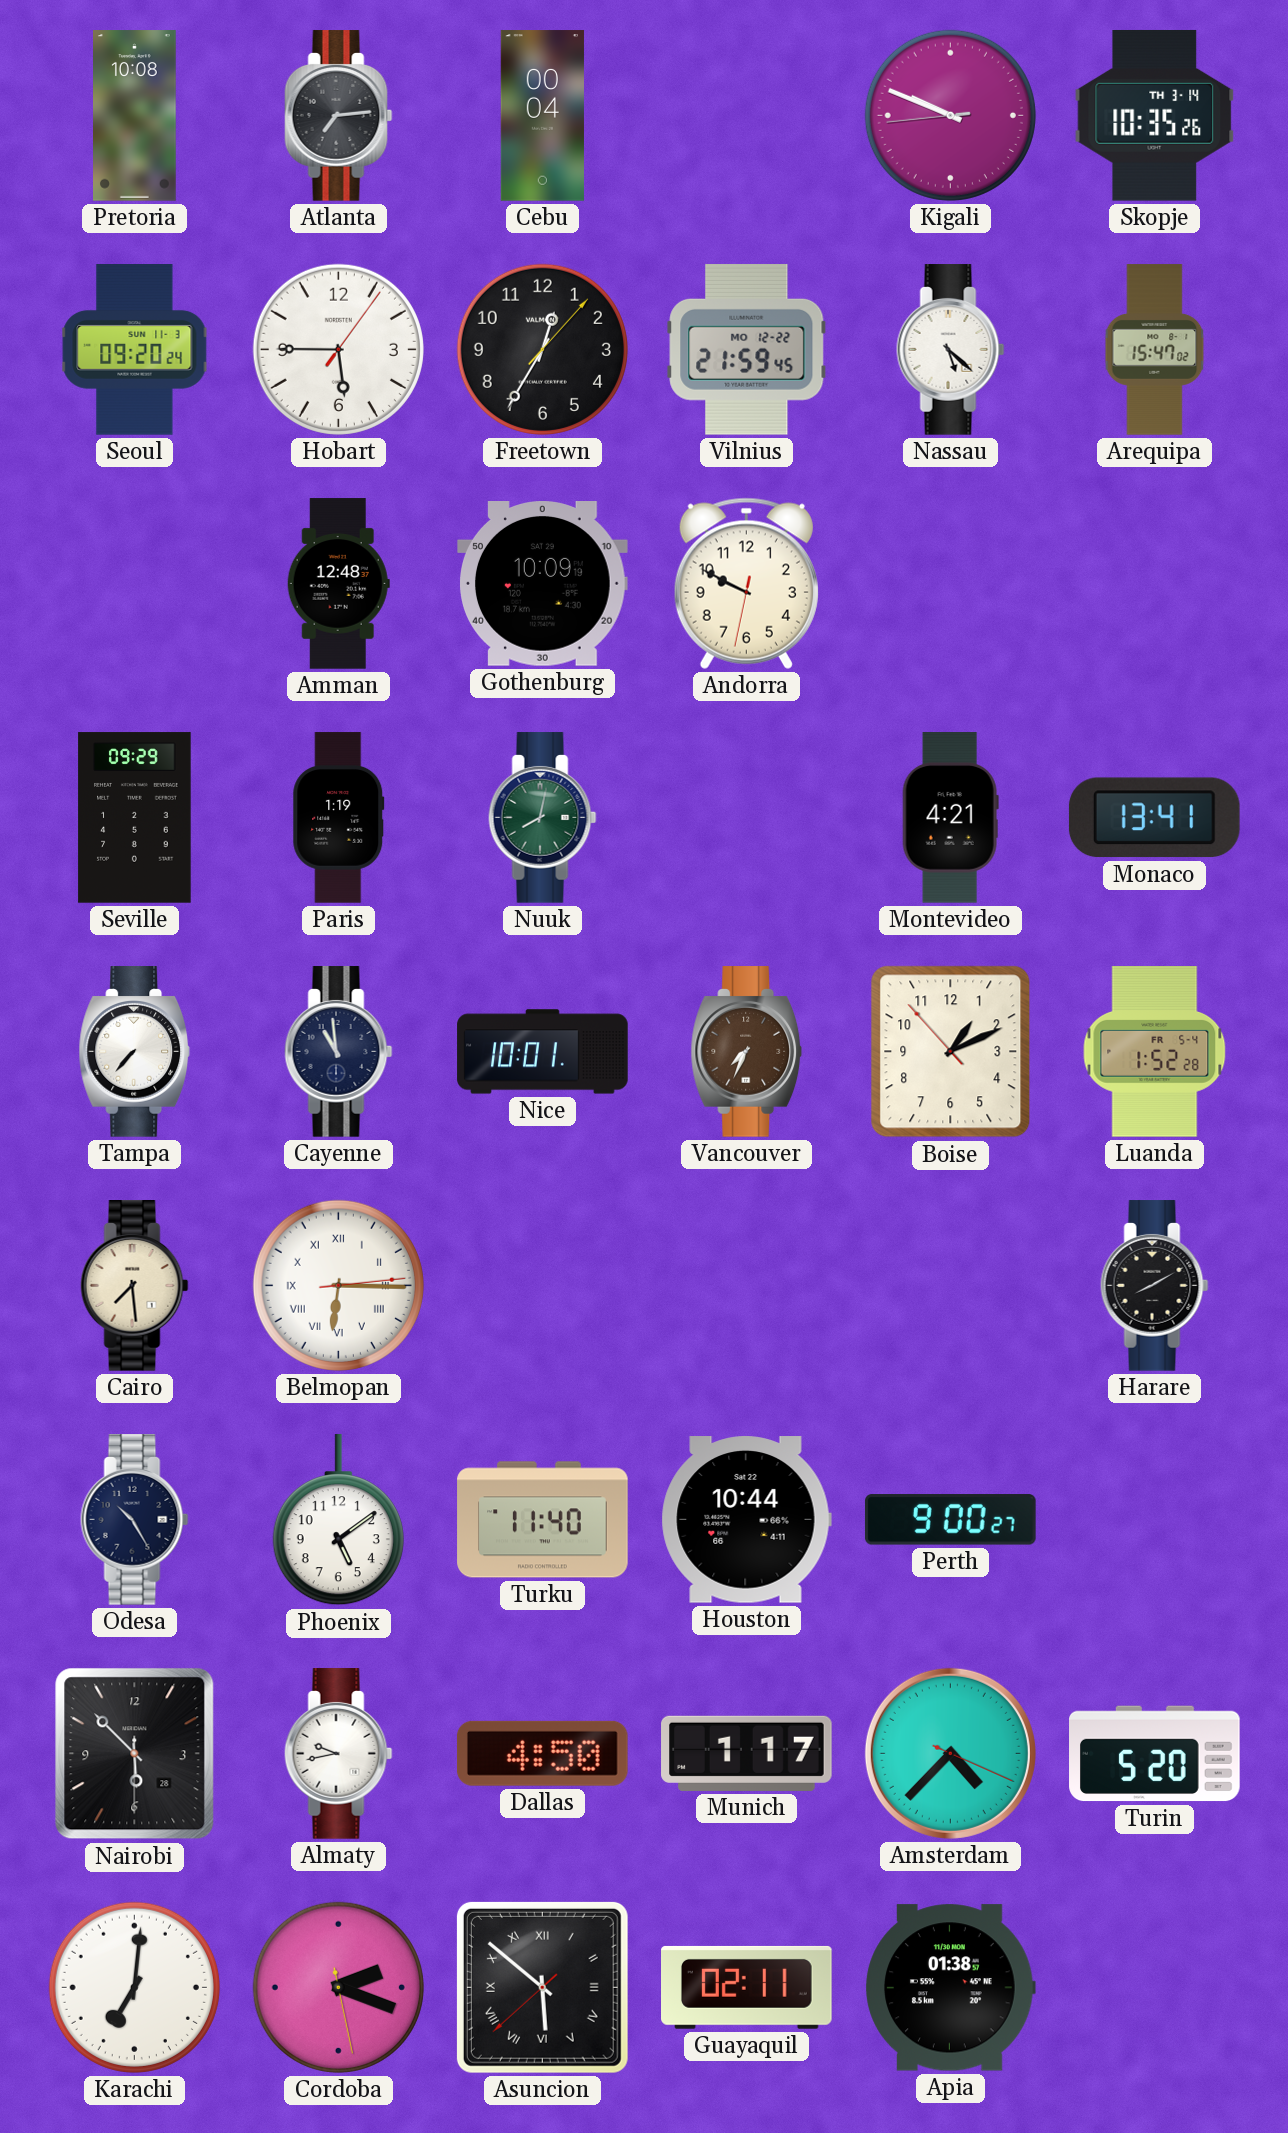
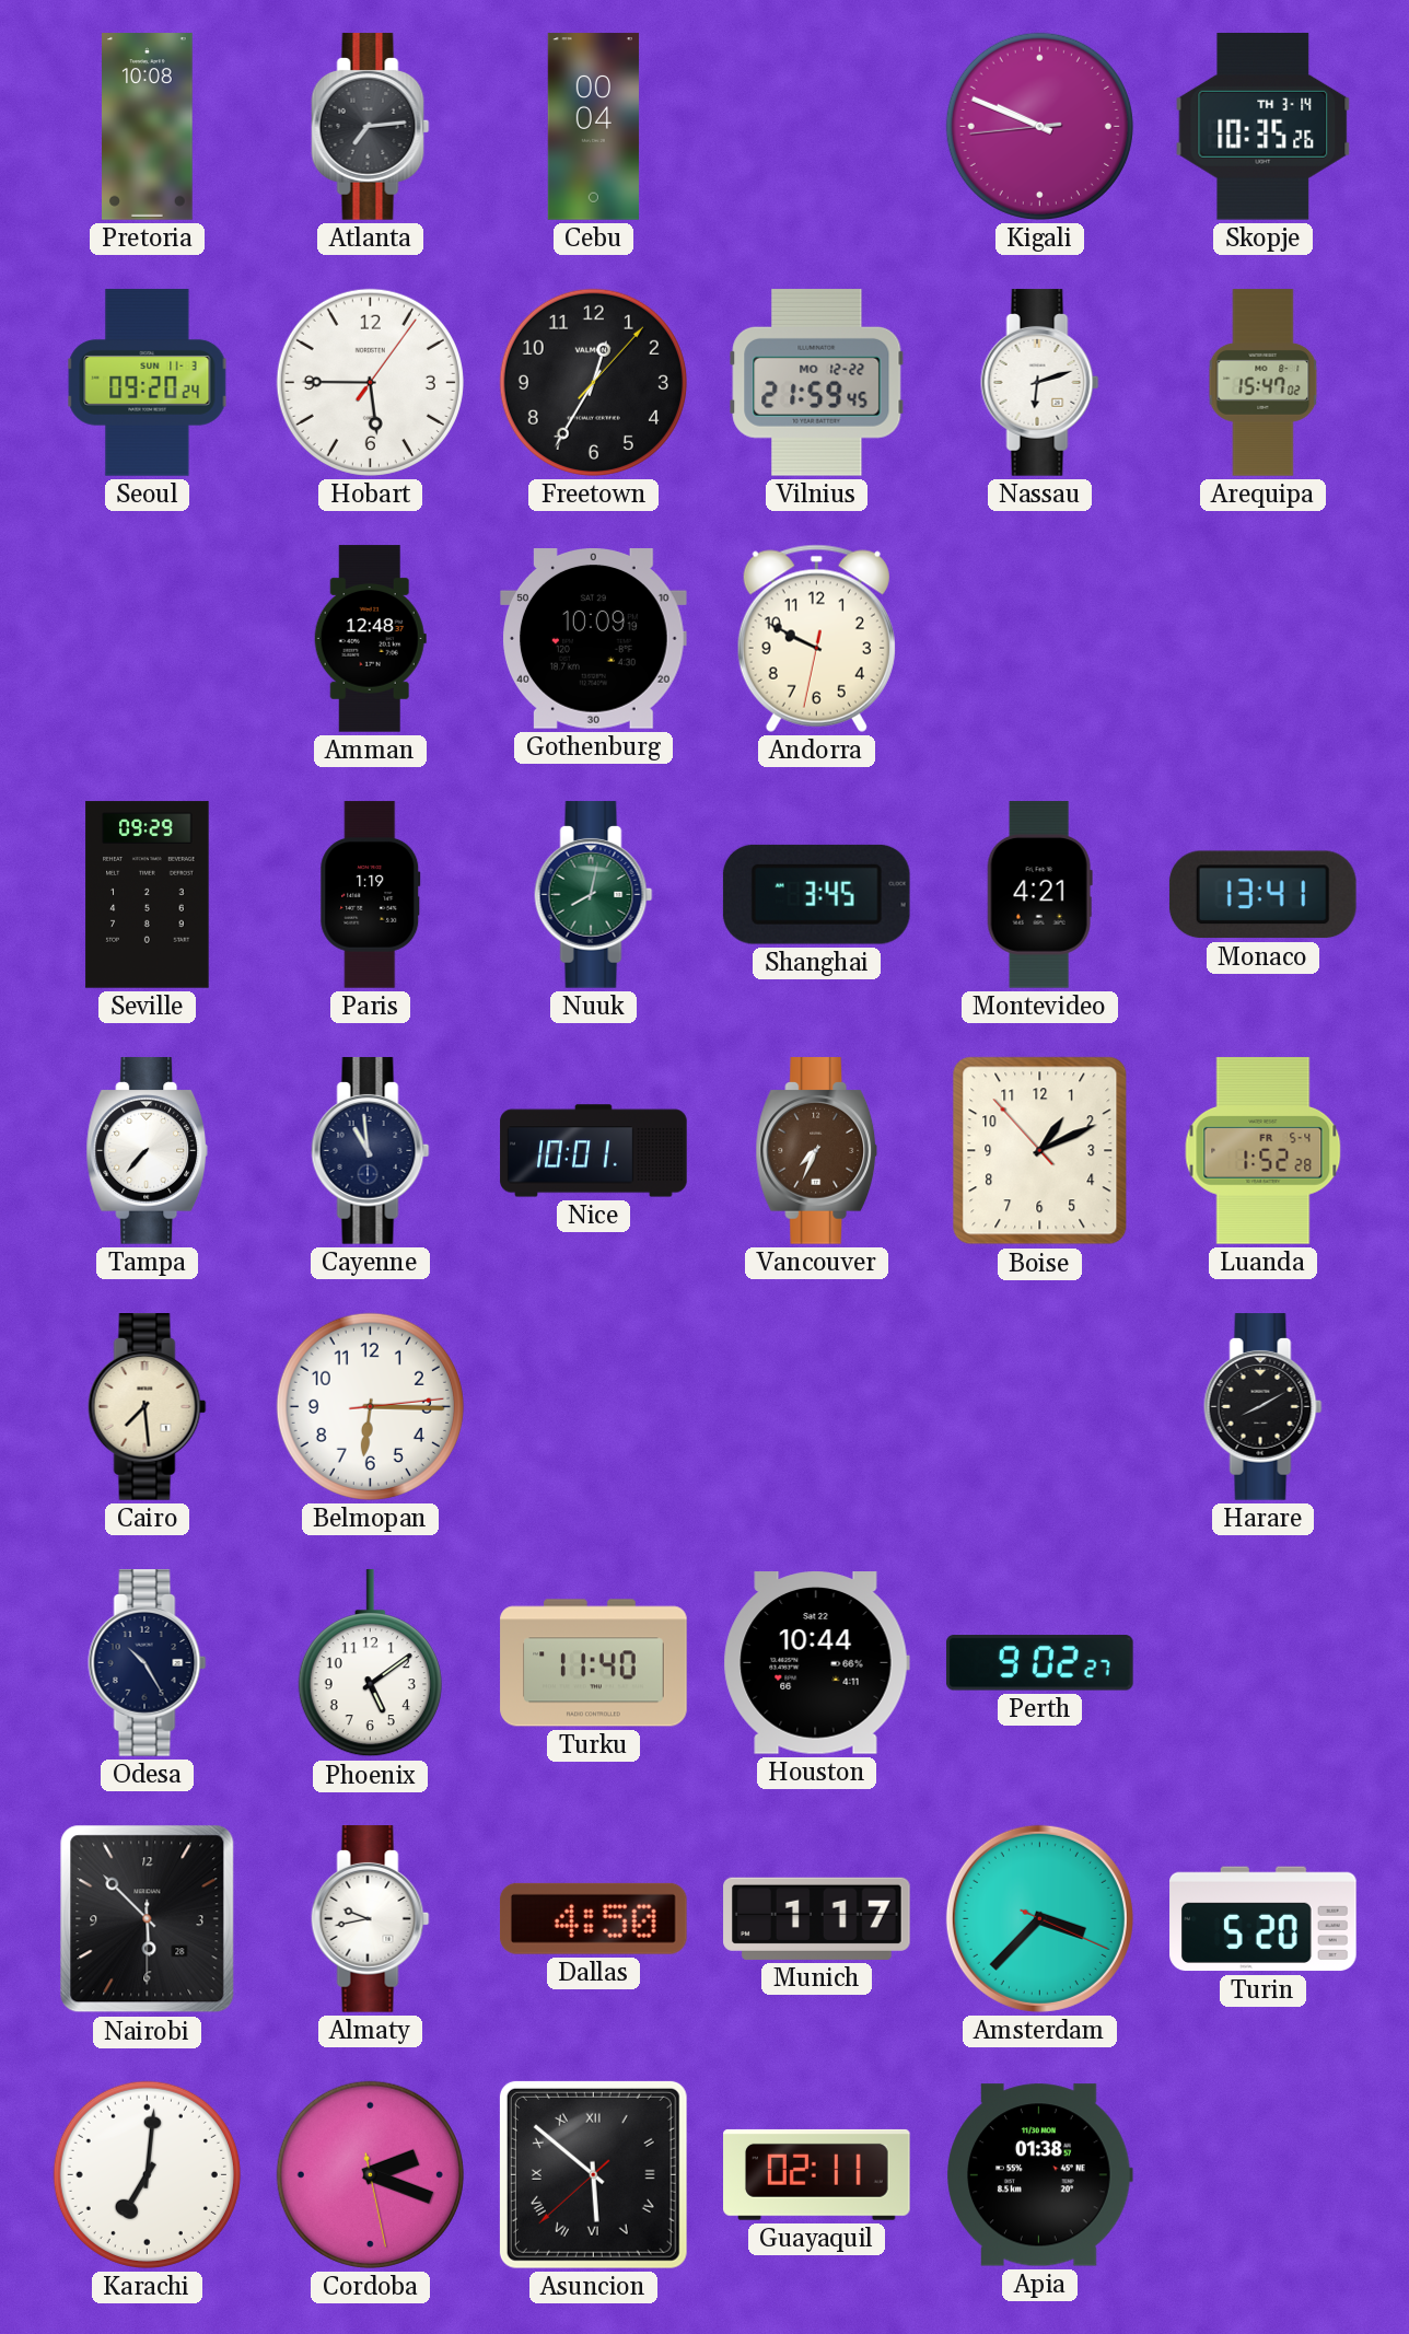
Nassau: 5:22 -> 6:12
Shanghai: none -> 3:45
Belmopan numerals: Roman -> Arabic
Perth: 9:00 -> 9:02
Amsterdam: 4:37 -> 3:37
